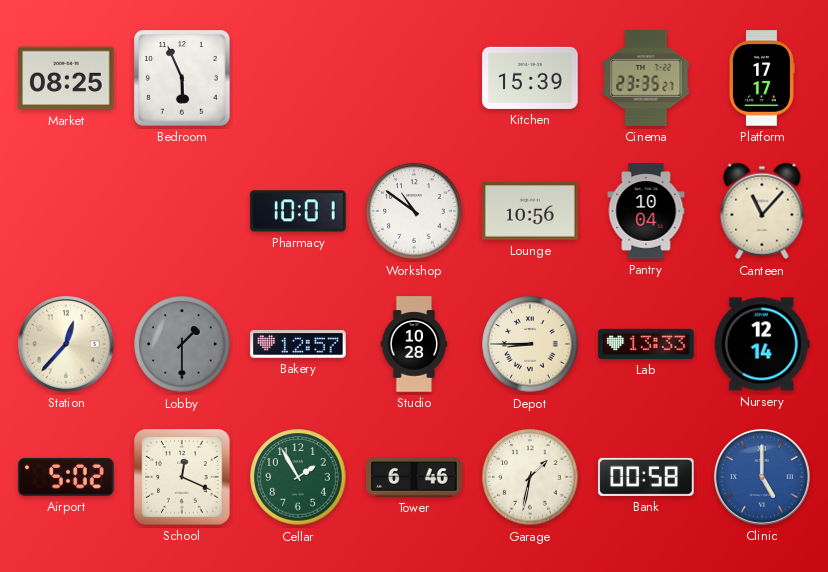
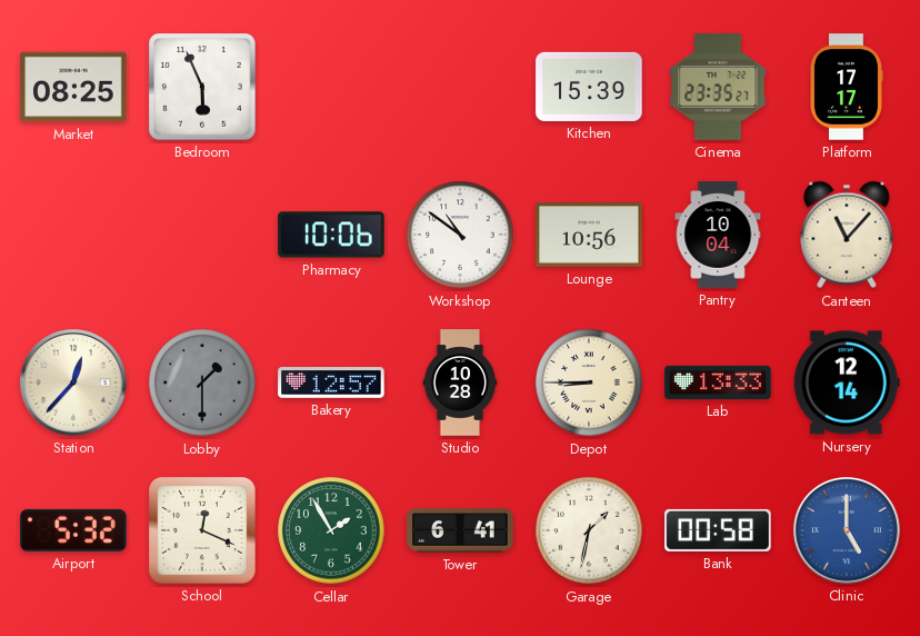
Pharmacy: 10:01 -> 10:06
Airport: 5:02 -> 5:32
Tower: 6:46 -> 6:41
